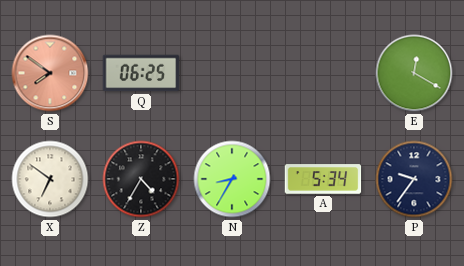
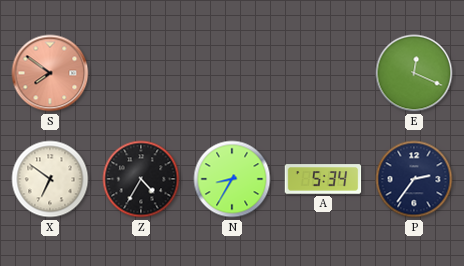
Q: 06:25 -> none
E: 12:20 -> 12:19
P: 9:36 -> 2:36
